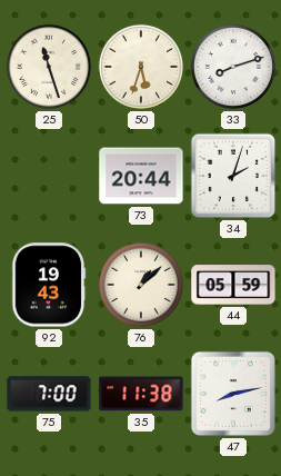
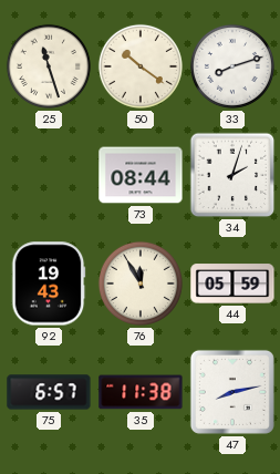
50: 5:33 -> 10:21
73: 20:44 -> 08:44
76: 1:08 -> 11:55
75: 7:00 -> 6:57
